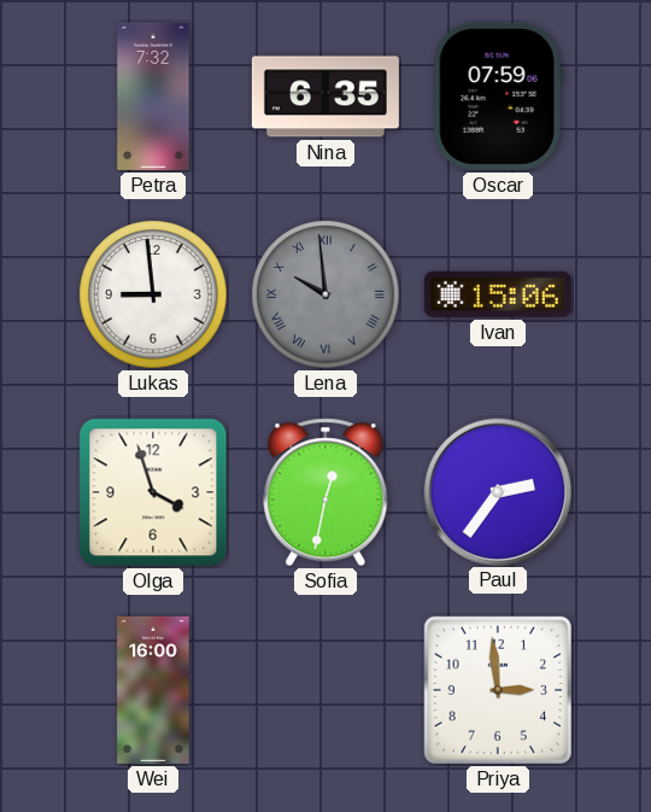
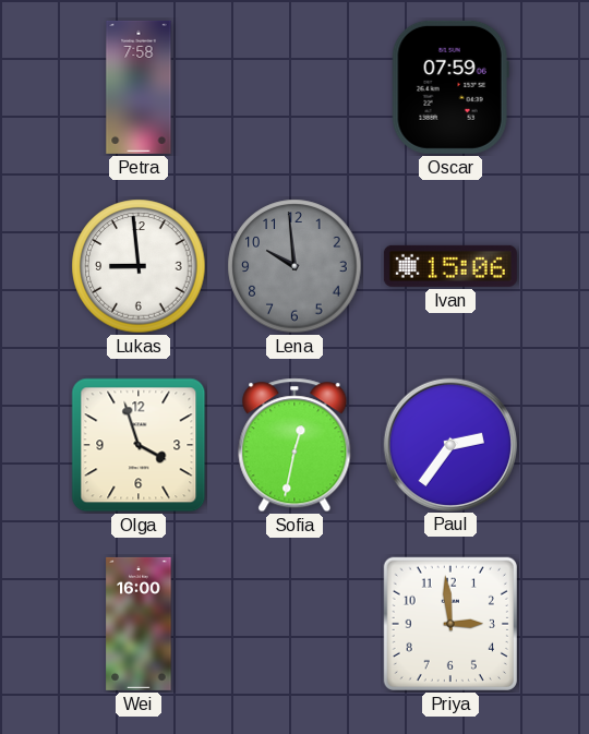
Petra: 7:32 -> 7:58
Nina: 6:35 -> none
Lena numerals: Roman -> Arabic
